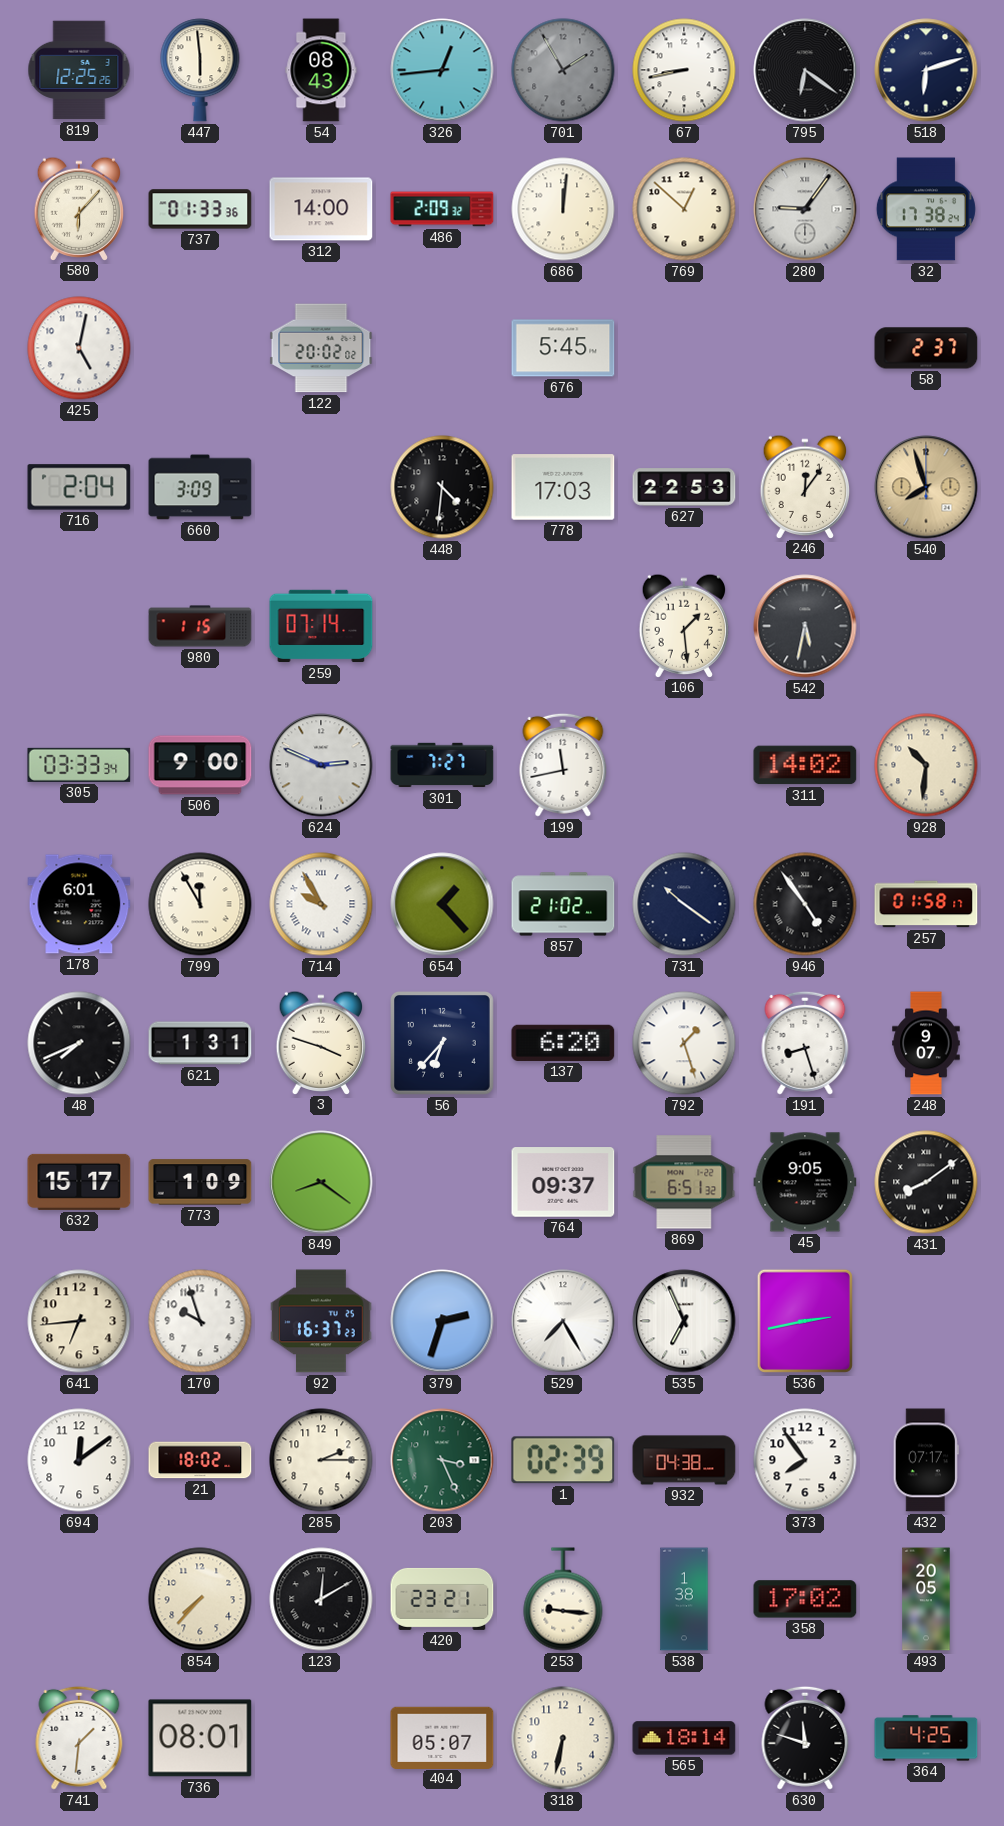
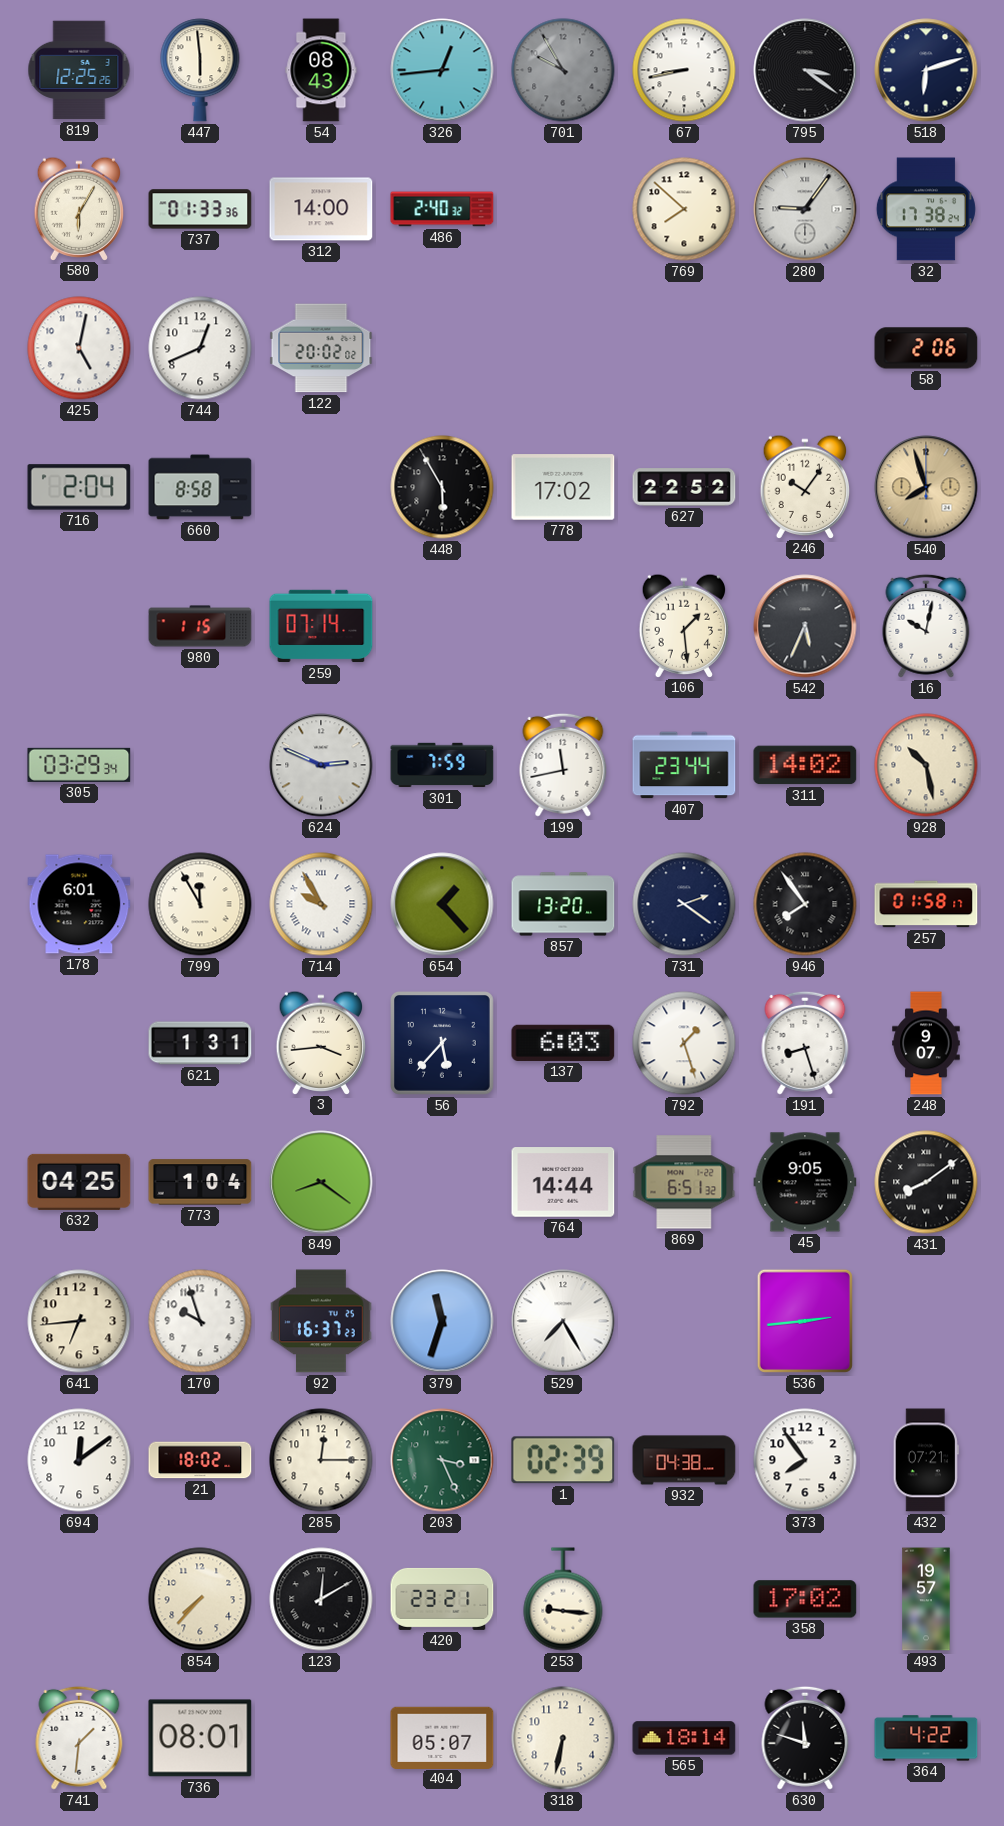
701: 1:55 -> 9:55
795: 6:21 -> 3:21
580: 6:07 -> 6:05
486: 2:09 -> 2:40
686: 12:01 -> none
769: 12:52 -> 7:52
744: none -> 12:41
676: 5:45 -> none
58: 2:37 -> 2:06
660: 3:09 -> 8:58
448: 4:31 -> 5:55
778: 17:03 -> 17:02
627: 22:53 -> 22:52
246: 12:06 -> 10:06
542: 5:32 -> 5:34
16: none -> 10:02
305: 03:33 -> 03:29
506: 9:00 -> none
301: 7:27 -> 7:59
407: none -> 23:44
928: 10:31 -> 10:28
857: 21:02 -> 13:20
731: 10:21 -> 2:21
946: 4:54 -> 7:54
48: 7:41 -> none
3: 3:48 -> 3:44
56: 6:37 -> 5:37
137: 6:20 -> 6:03
632: 15:17 -> 04:25
773: 1:09 -> 1:04
764: 09:37 -> 14:44
379: 2:33 -> 11:33
535: 6:56 -> none
536: 2:43 -> 2:44
285: 2:15 -> 12:15
432: 07:17 -> 07:21
538: 1:38 -> none
493: 20:05 -> 19:57
364: 4:25 -> 4:22
